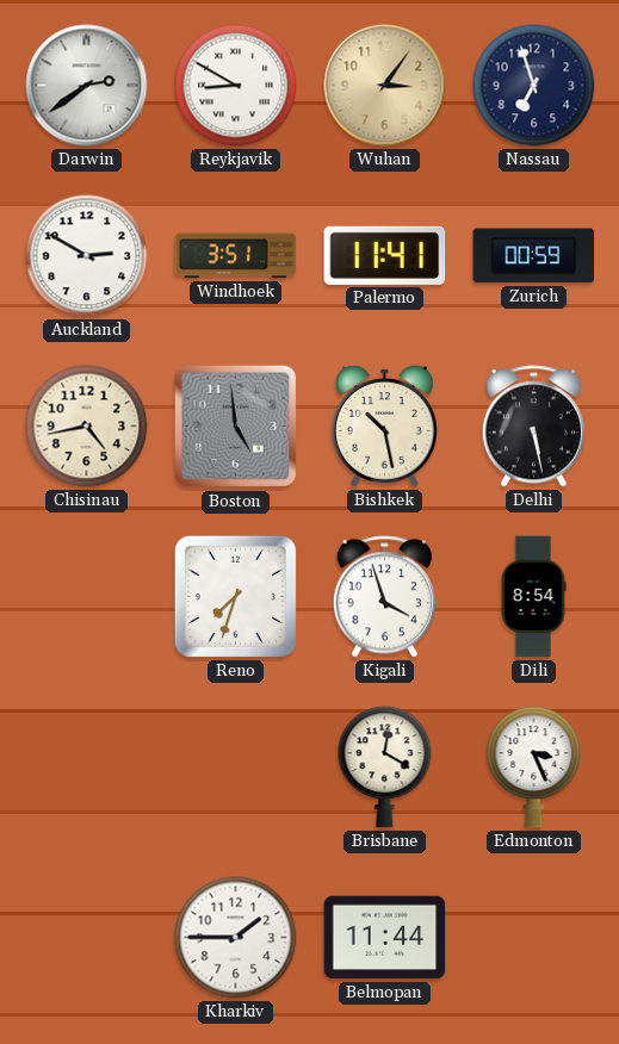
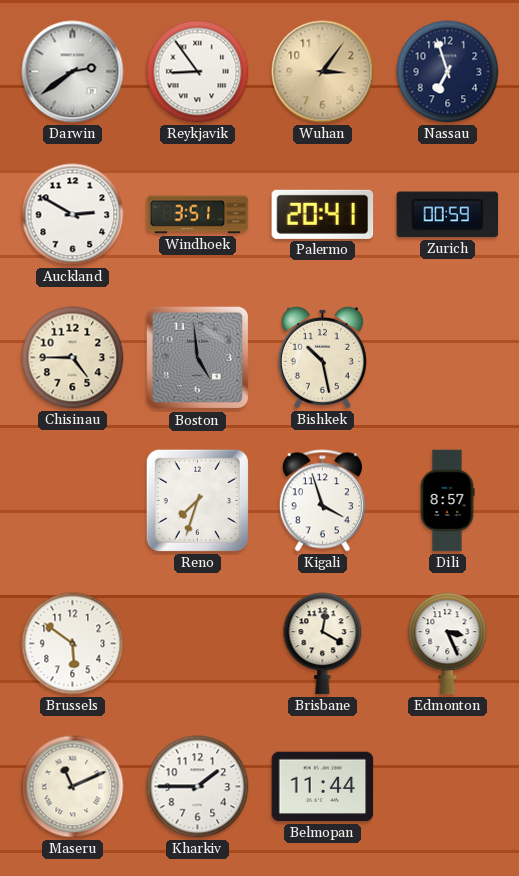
Reykjavik: 8:50 -> 8:54
Palermo: 11:41 -> 20:41
Chisinau: 4:43 -> 4:45
Delhi: 5:28 -> none
Dili: 8:54 -> 8:57
Brussels: none -> 5:51
Maseru: none -> 11:11
